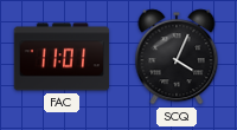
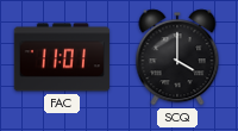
SCQ: 4:04 -> 4:00
